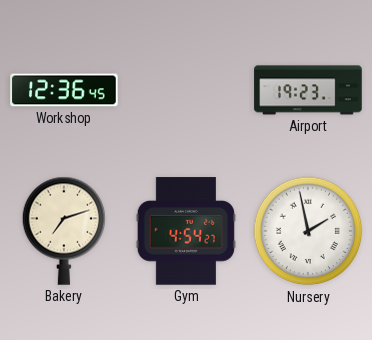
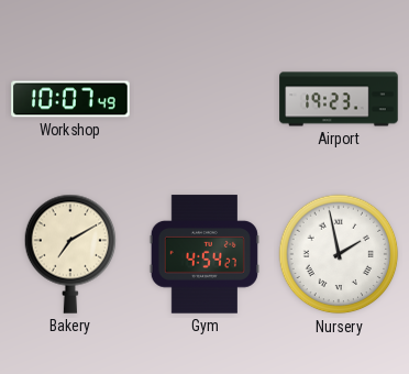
Workshop: 12:36 -> 10:07
Bakery: 7:12 -> 7:10
